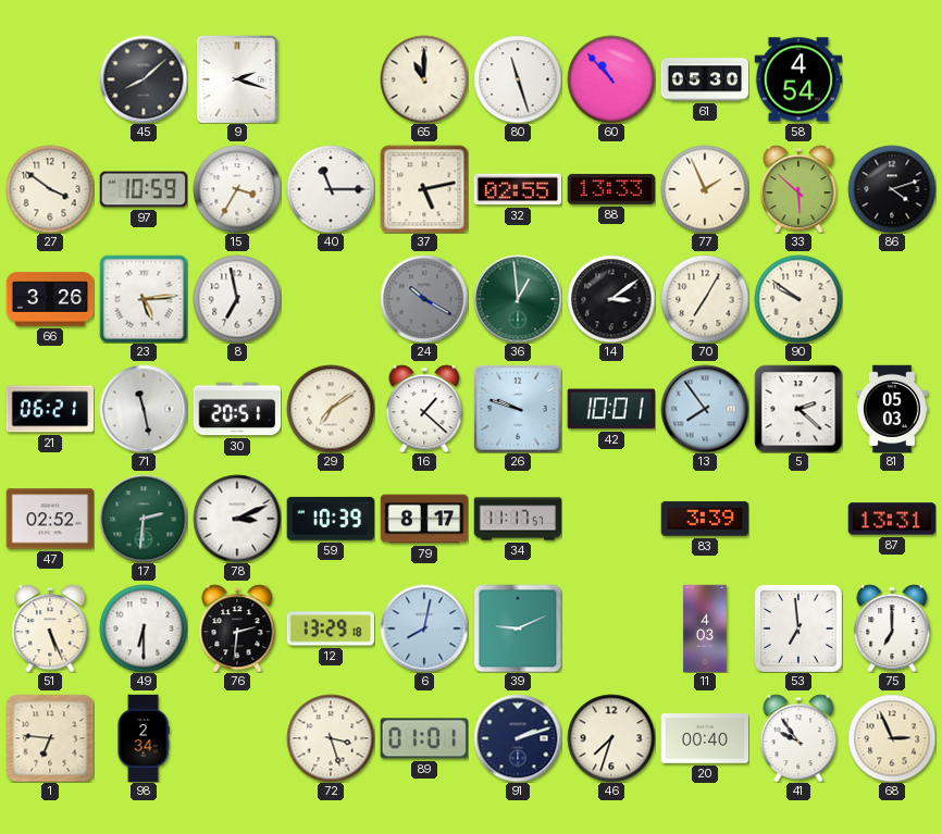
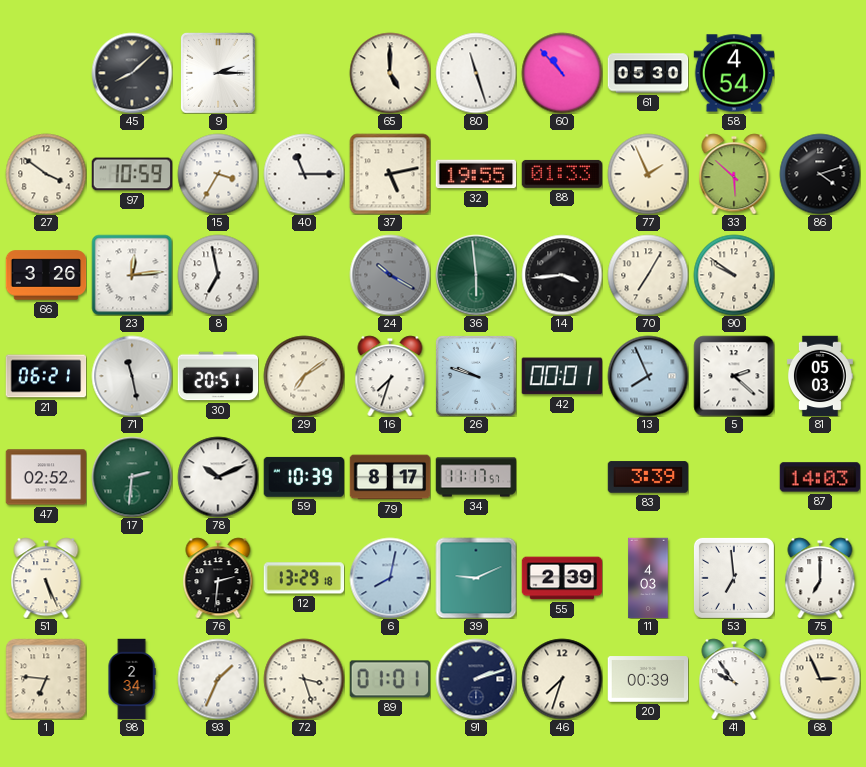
9: 2:18 -> 2:15
65: 11:00 -> 5:00
32: 02:55 -> 19:55
88: 13:33 -> 01:33
23: 5:14 -> 12:14
36: 12:59 -> 5:59
14: 3:09 -> 3:44
16: 1:22 -> 7:33
42: 10:01 -> 00:01
13: 7:54 -> 7:56
78: 3:11 -> 10:11
87: 13:31 -> 14:03
49: 6:30 -> none
55: none -> 2:39
93: none -> 1:34
20: 00:40 -> 00:39
